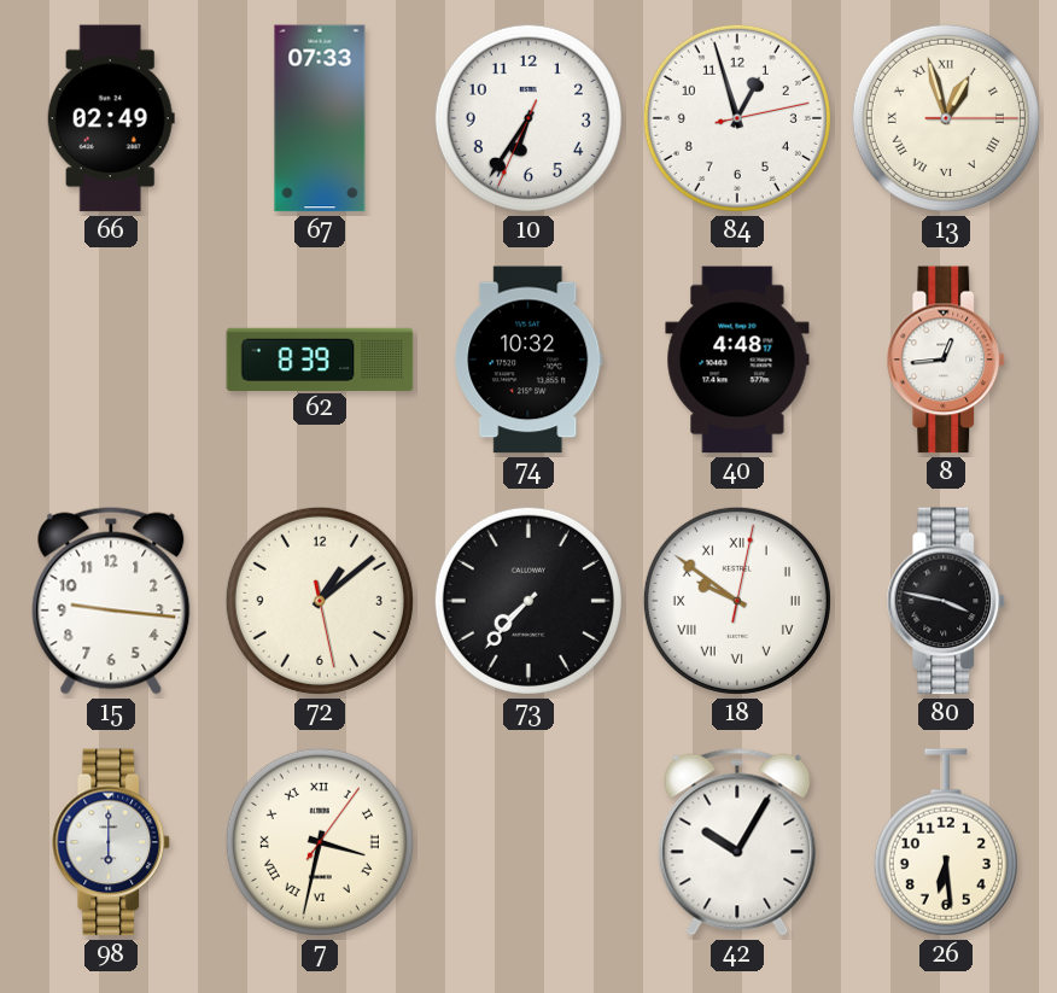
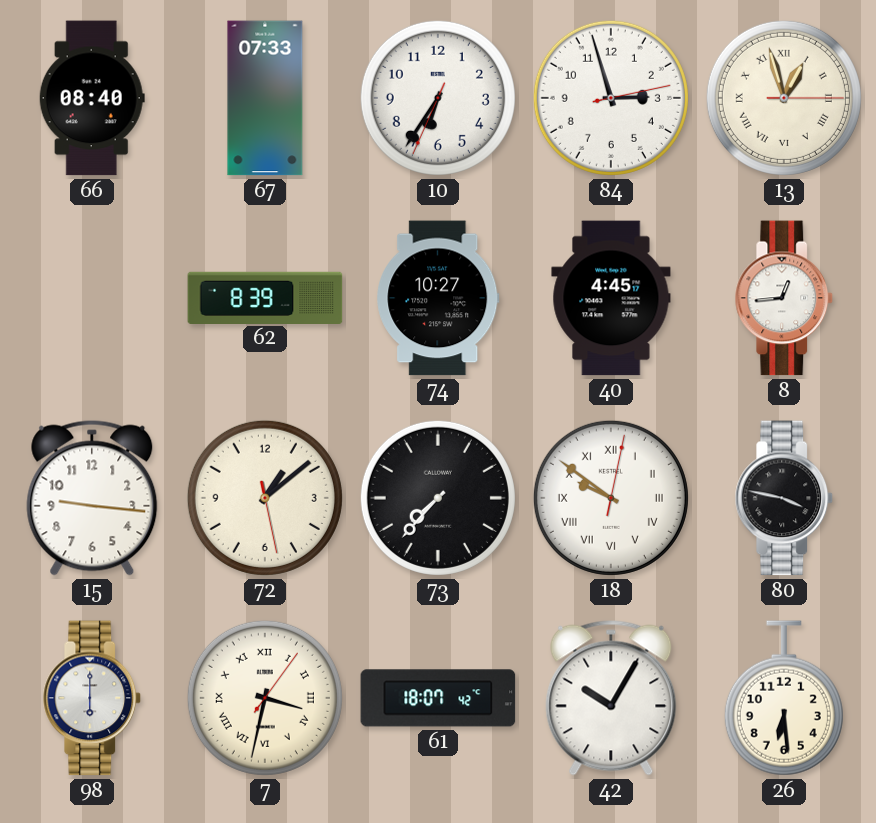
66: 02:49 -> 08:40
84: 12:57 -> 2:57
74: 10:32 -> 10:27
40: 4:48 -> 4:45
61: none -> 18:07
